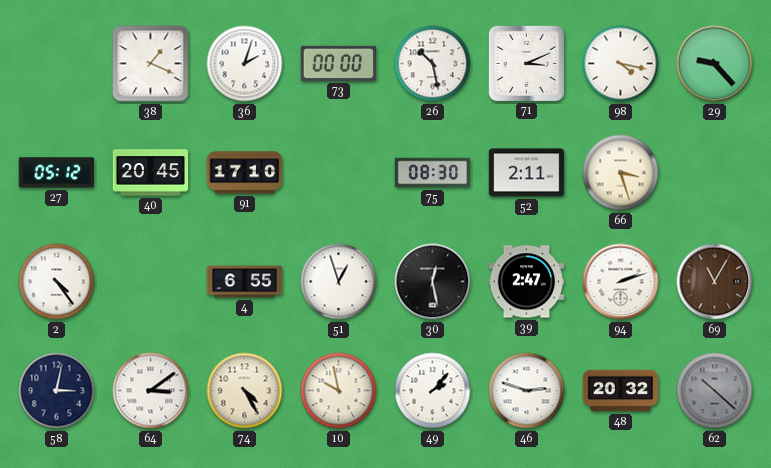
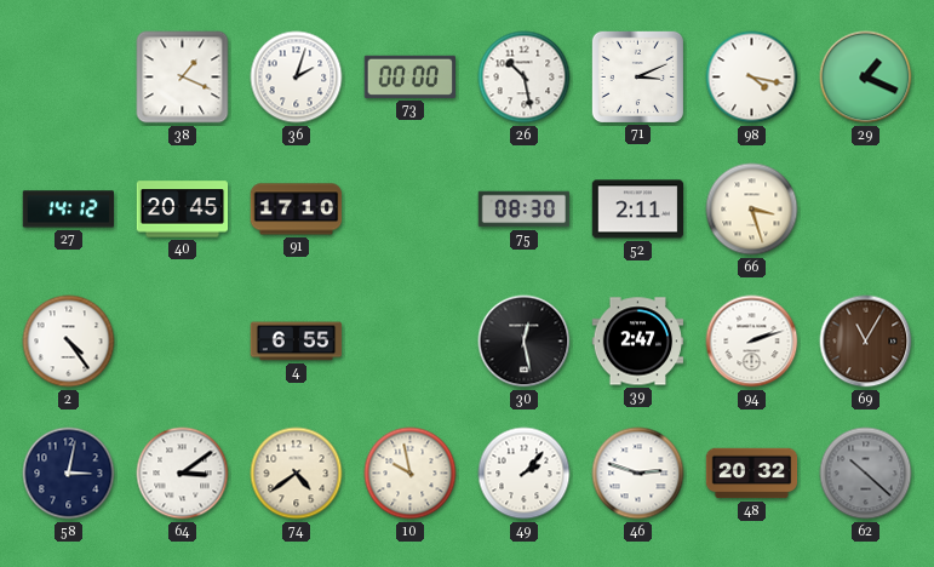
29: 9:23 -> 1:19
27: 05:12 -> 14:12
51: 12:57 -> none
74: 4:25 -> 4:39
